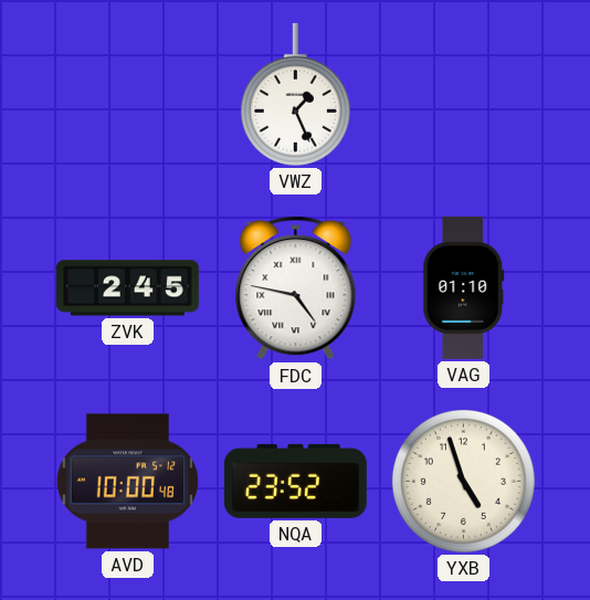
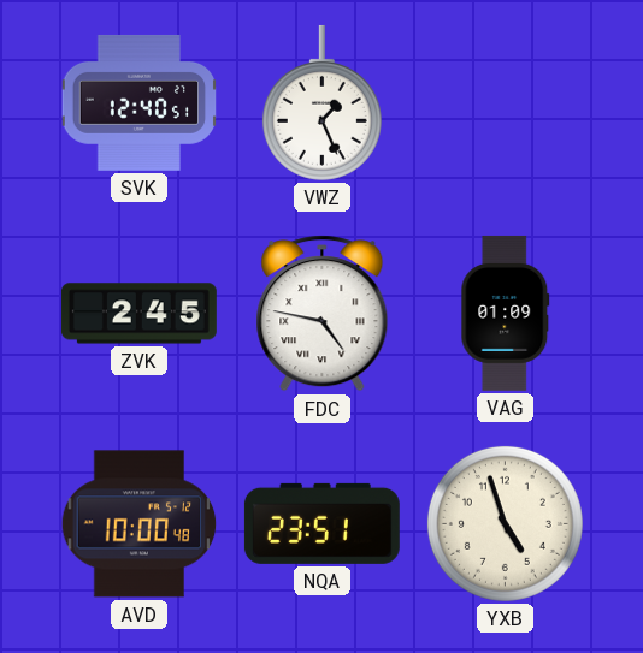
SVK: none -> 12:40
VAG: 01:10 -> 01:09
NQA: 23:52 -> 23:51
